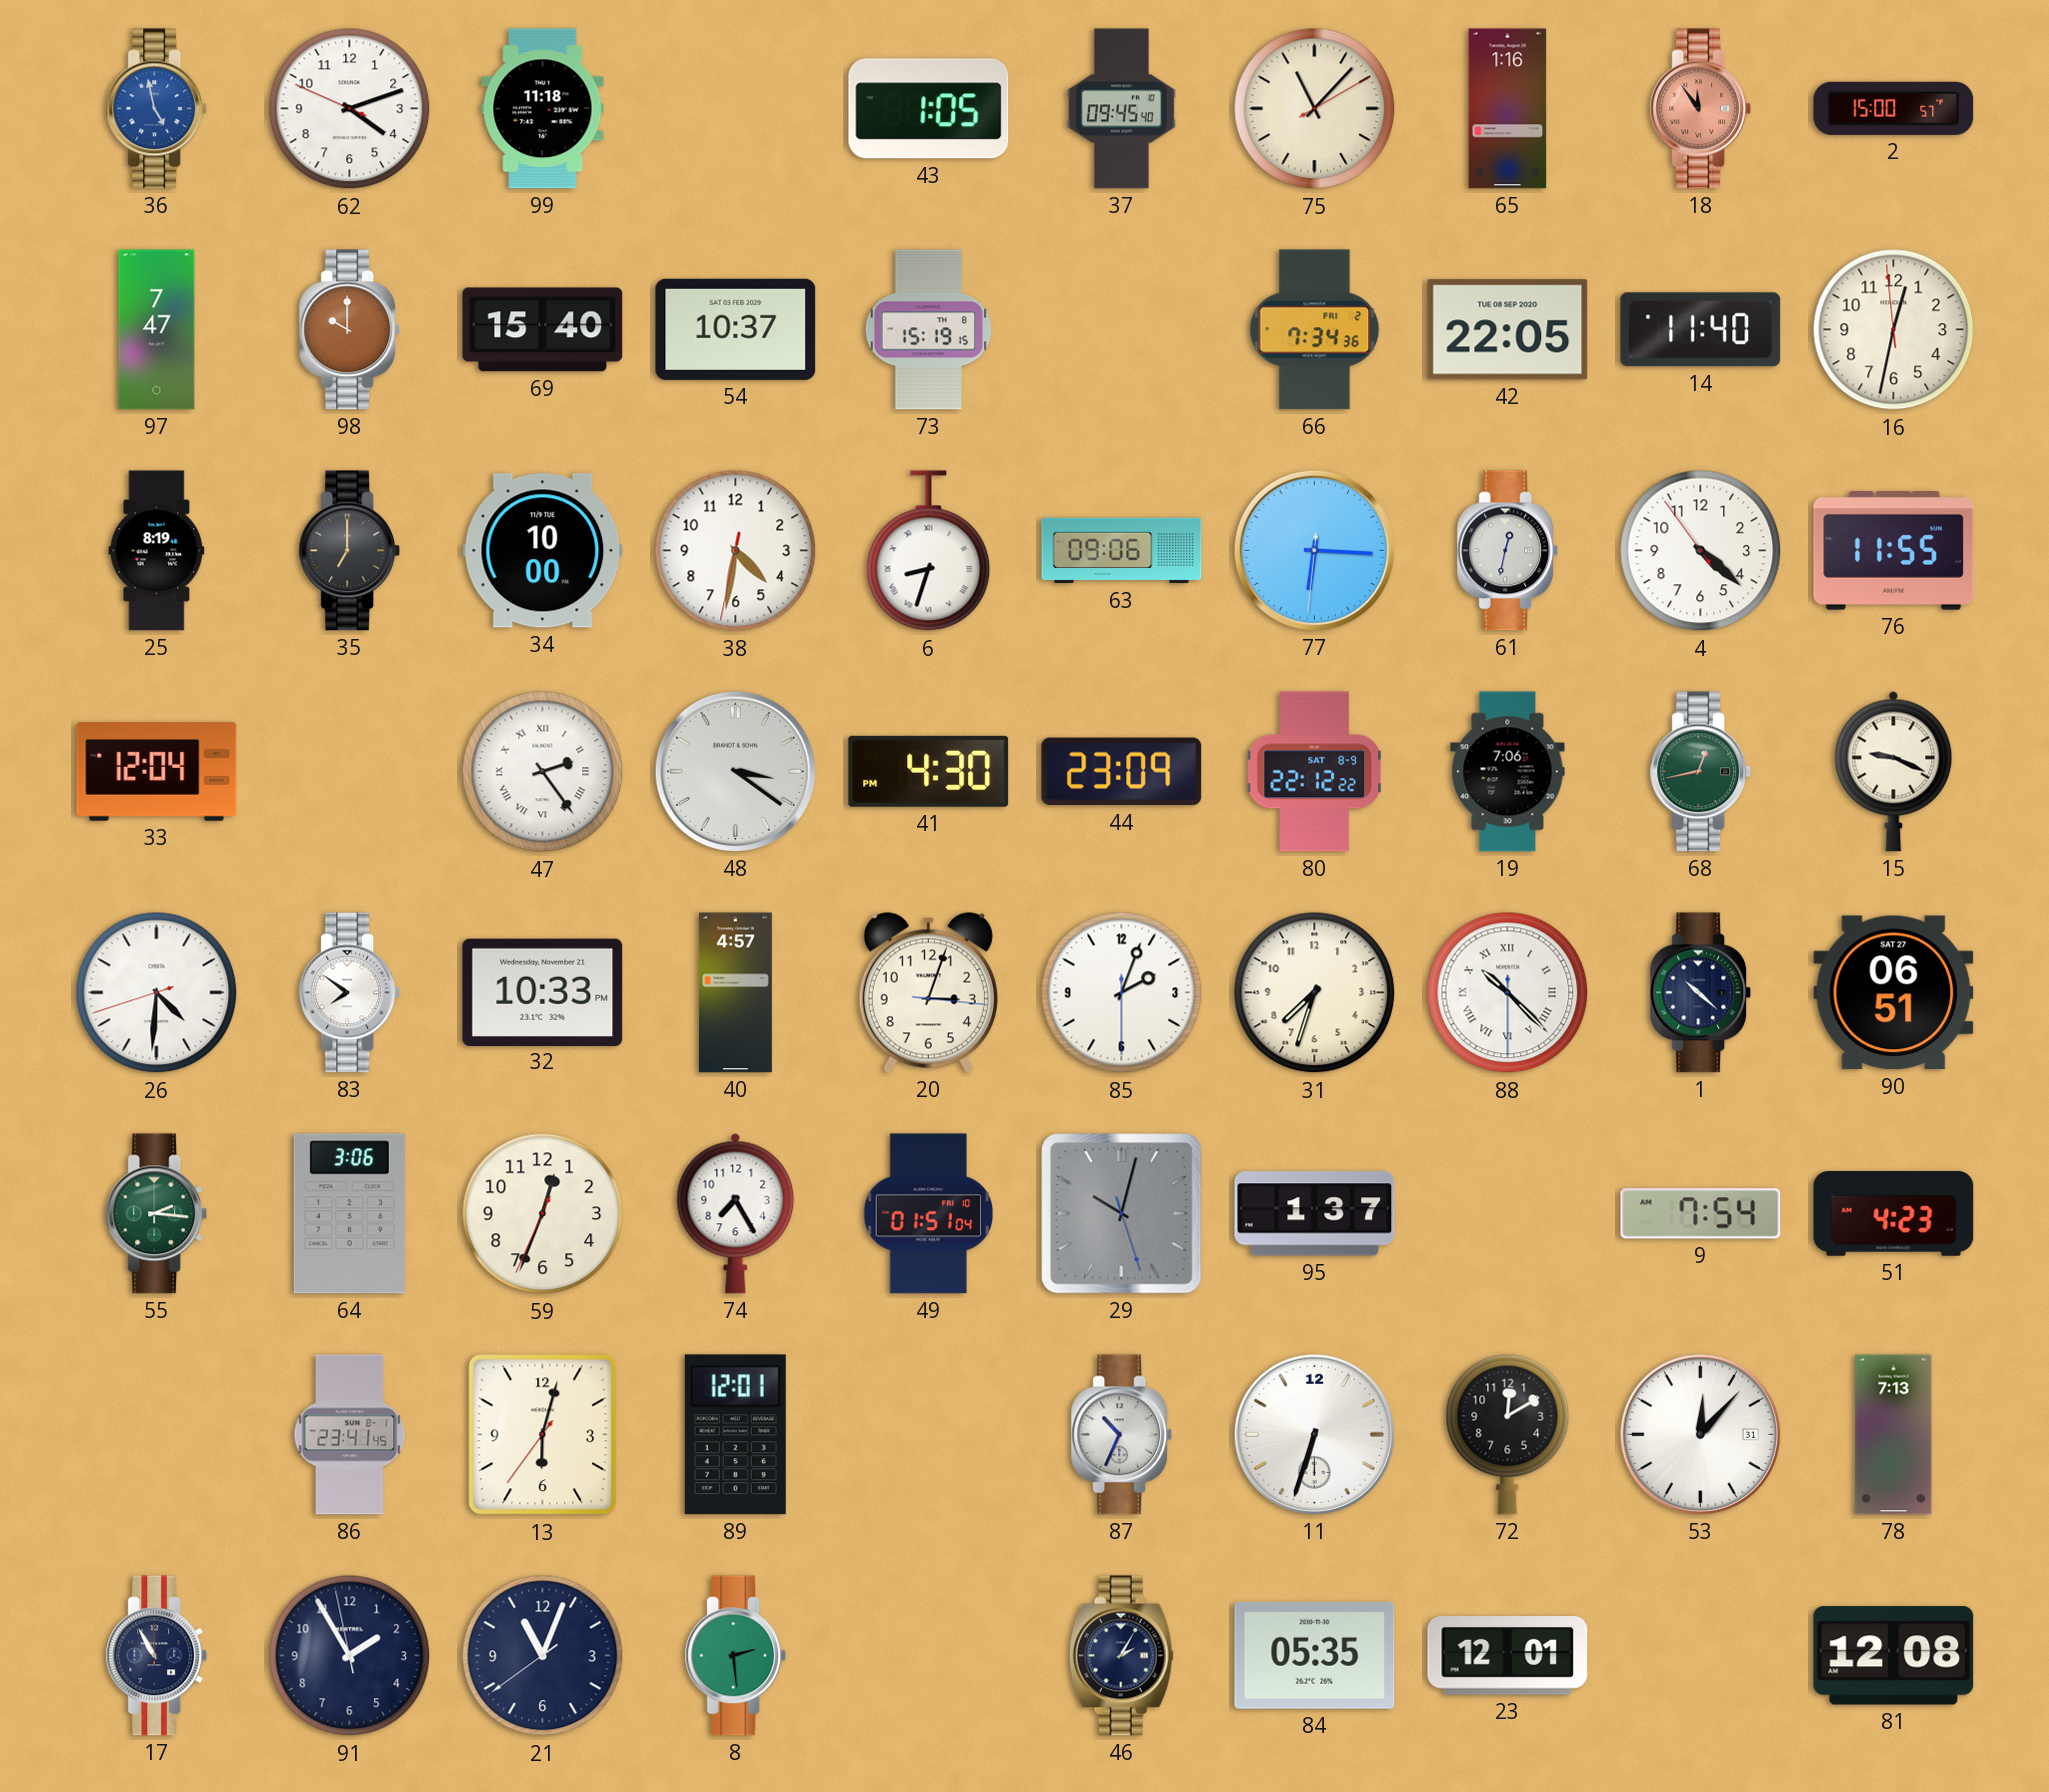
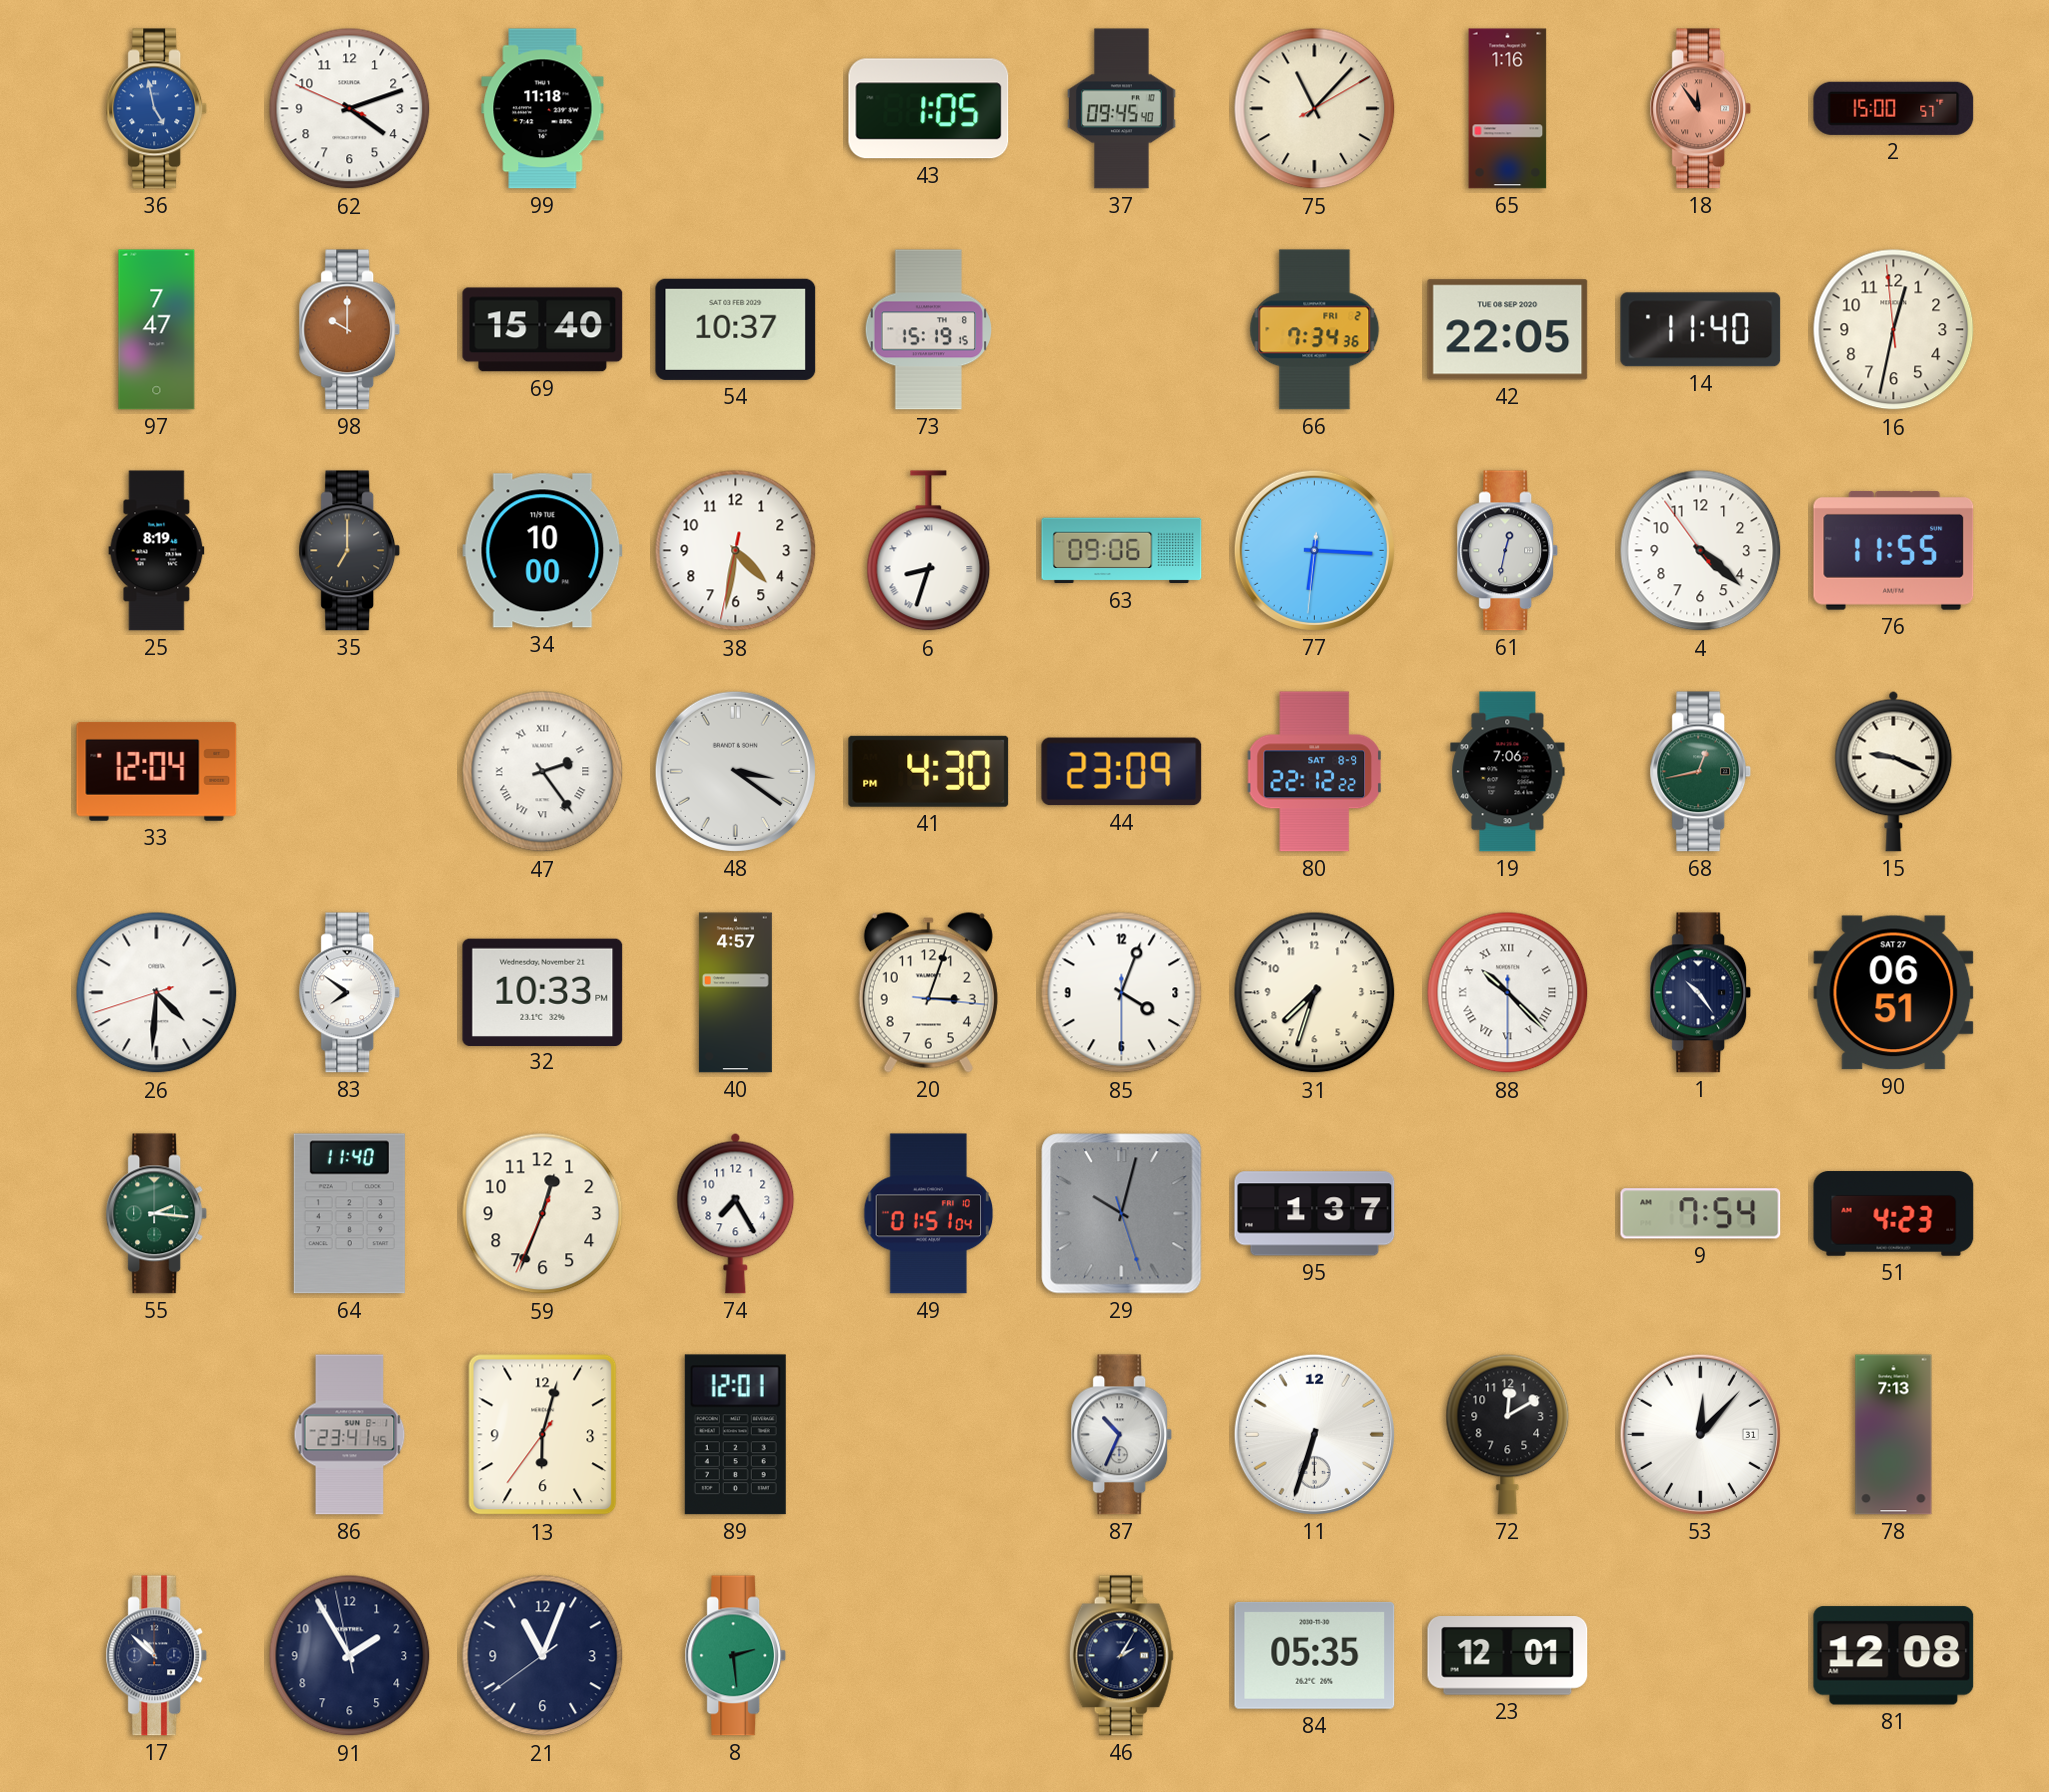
85: 2:03 -> 4:03
1: 10:22 -> 10:24
64: 3:06 -> 11:40
17: 10:55 -> 10:52
